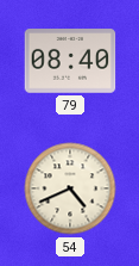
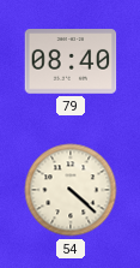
54: 4:41 -> 4:22
